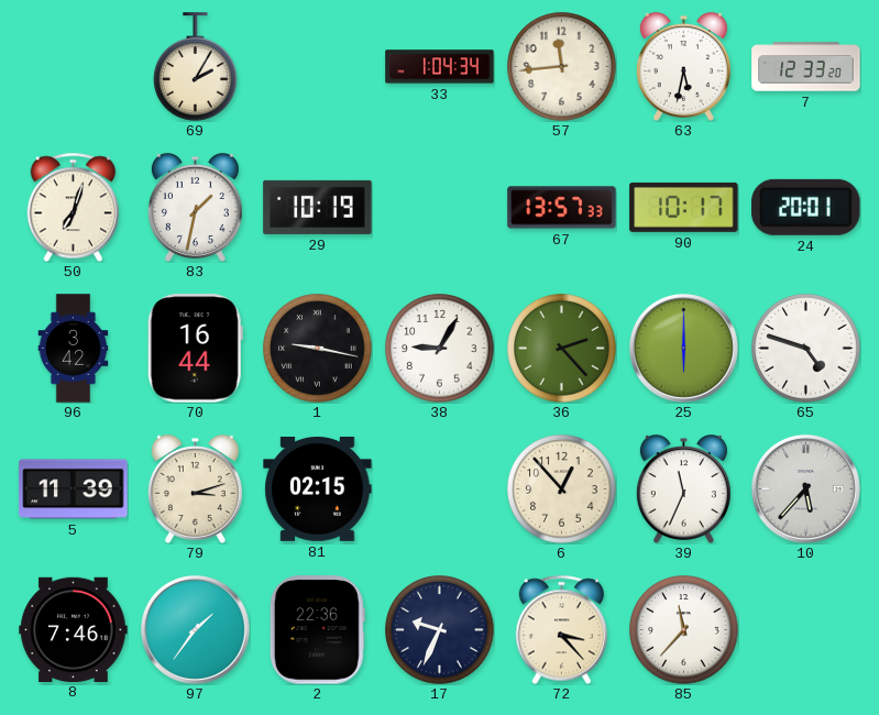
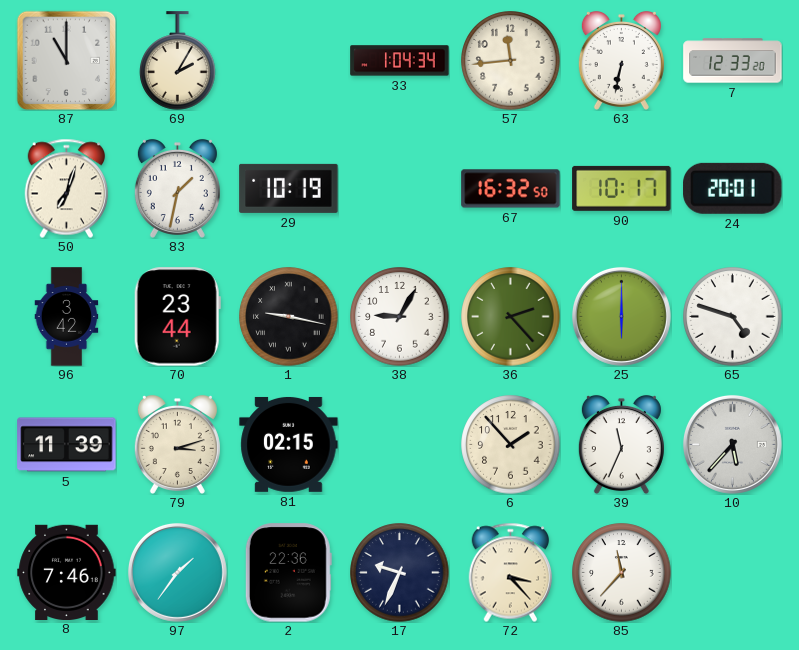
87: none -> 11:00
63: 5:32 -> 6:32
67: 13:57 -> 16:32
70: 16:44 -> 23:44
6: 12:53 -> 1:53
